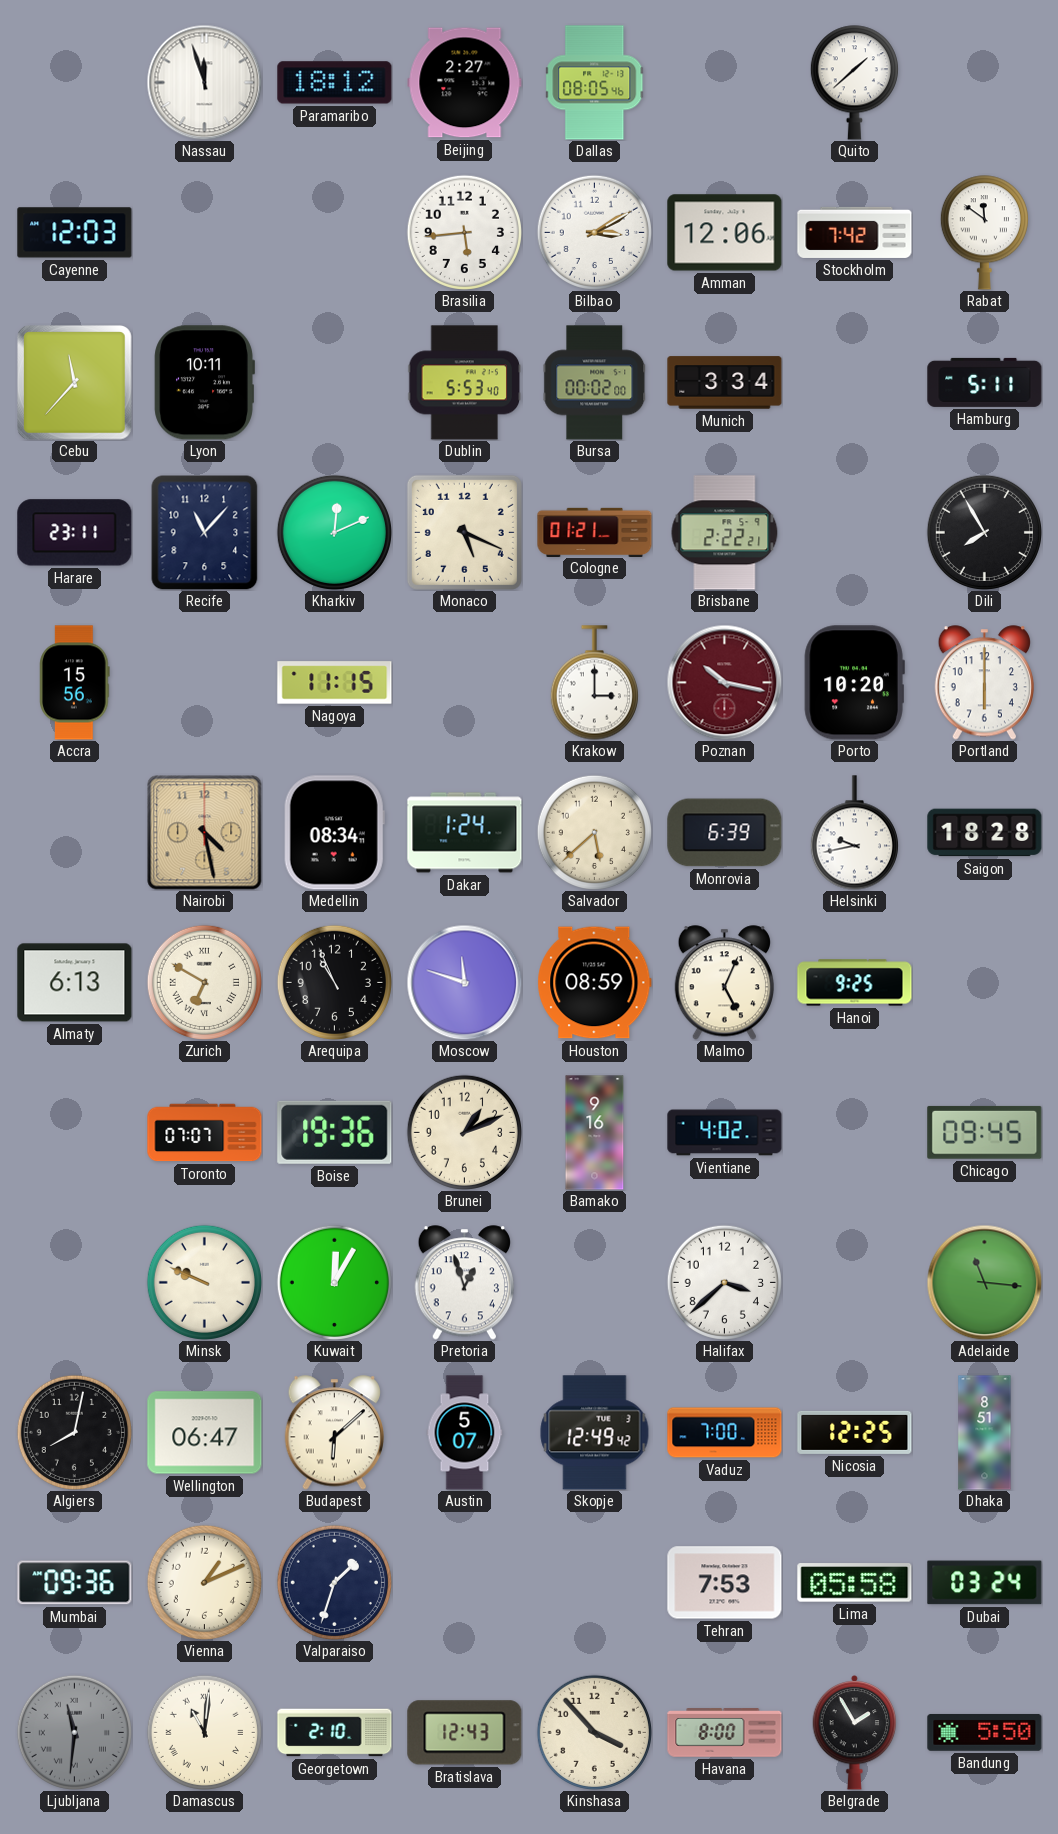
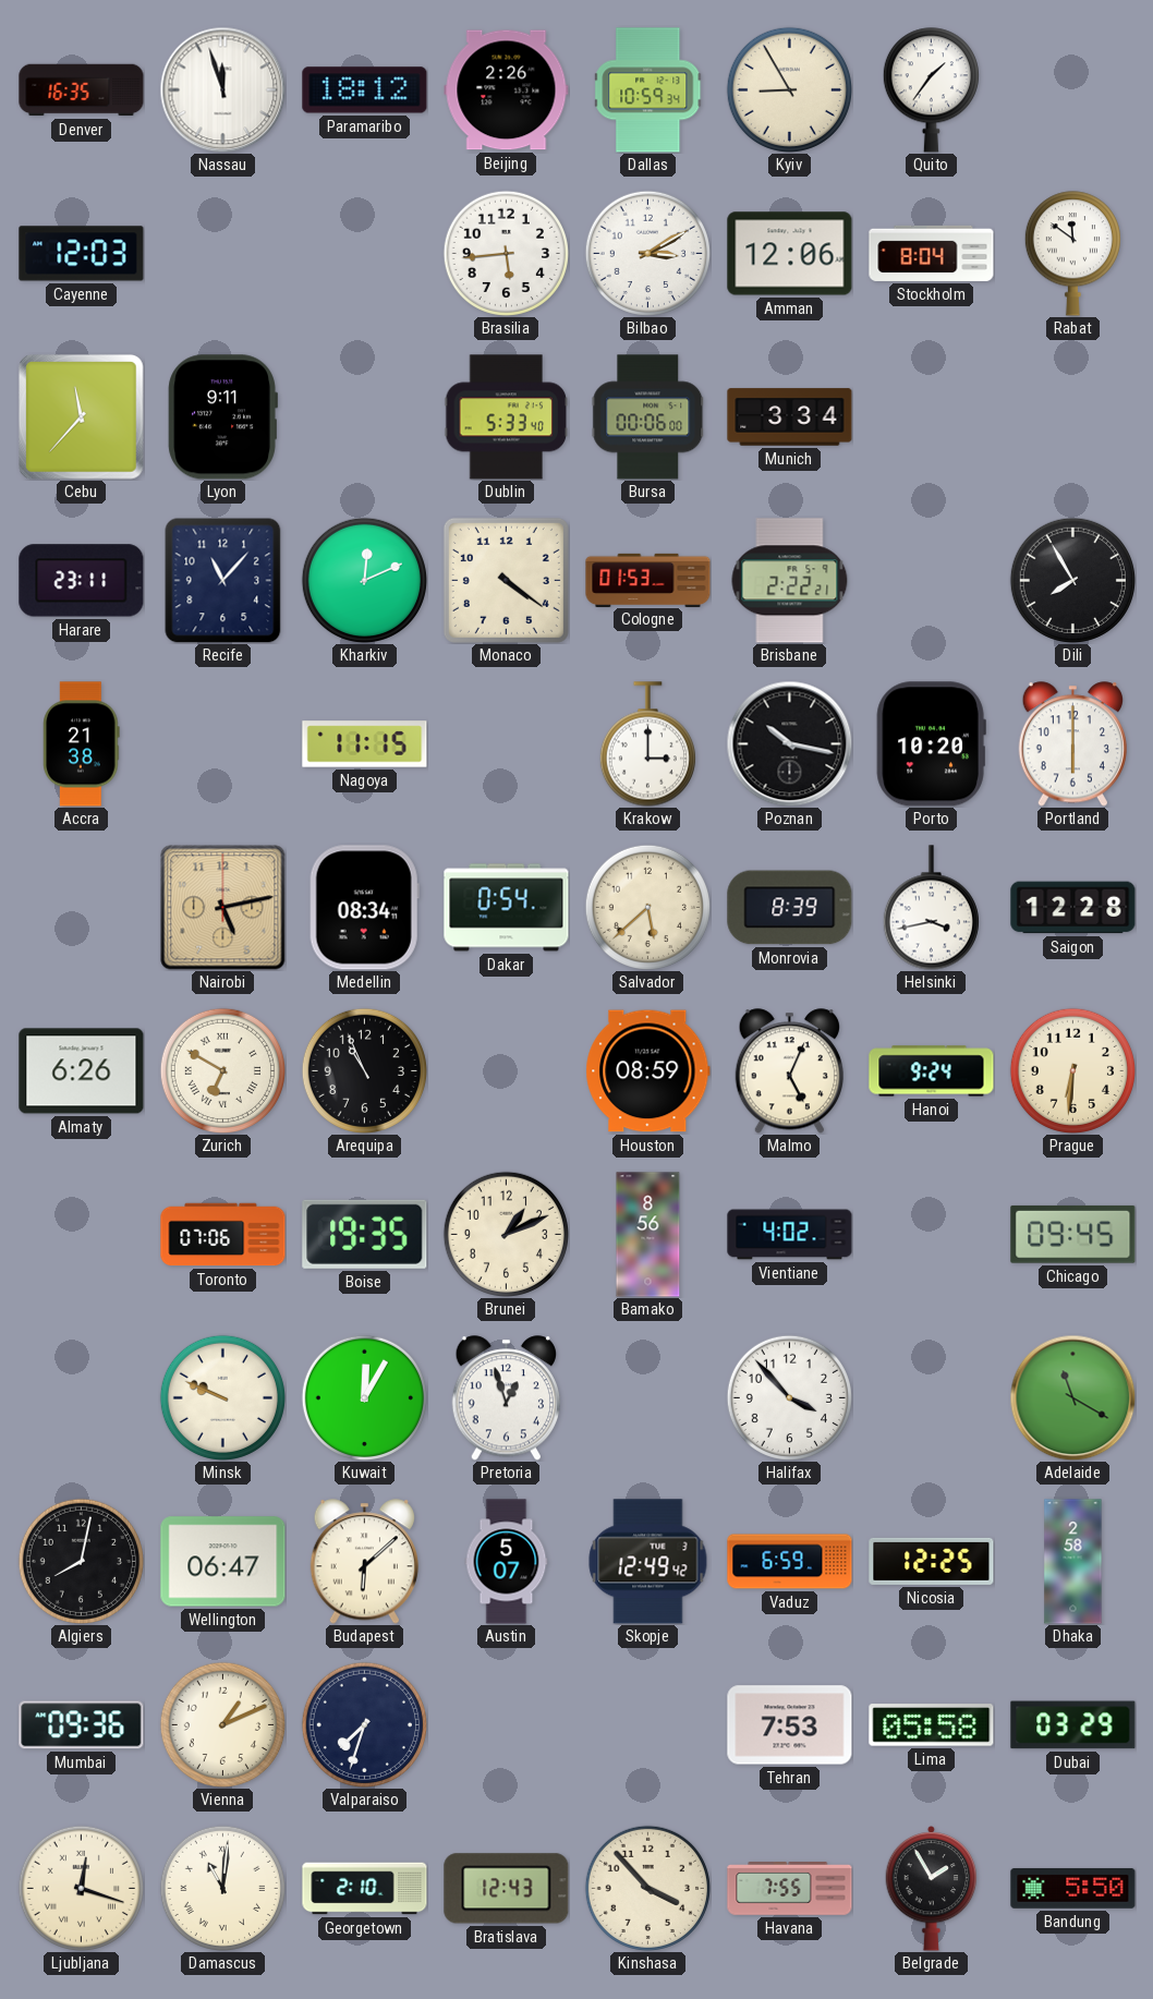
Denver: none -> 16:35
Beijing: 2:27 -> 2:26
Dallas: 08:05 -> 10:59
Kyiv: none -> 8:55
Quito: 1:38 -> 1:36
Stockholm: 7:42 -> 8:04
Lyon: 10:11 -> 9:11
Dublin: 5:53 -> 5:33
Bursa: 00:02 -> 00:06
Hamburg: 5:11 -> none
Monaco: 5:19 -> 4:21
Cologne: 01:21 -> 01:53
Accra: 15:56 -> 21:38
Poznan dial: burgundy -> black
Nairobi: 4:28 -> 5:13
Dakar: 1:24 -> 0:54
Monrovia: 6:39 -> 8:39
Helsinki: 9:43 -> 3:43
Saigon: 18:28 -> 12:28
Almaty: 6:13 -> 6:26
Moscow: 11:48 -> none
Hanoi: 9:25 -> 9:24
Prague: none -> 6:31
Toronto: 07:07 -> 07:06
Boise: 19:36 -> 19:35
Bamako: 9:16 -> 8:56
Halifax: 3:38 -> 3:53
Adelaide: 11:16 -> 11:20
Vaduz: 7:00 -> 6:59
Dhaka: 8:51 -> 2:58
Valparaiso: 1:33 -> 7:33
Dubai: 03:24 -> 03:29
Ljubljana: 11:31 -> 12:18
Ljubljana dial: grey -> cream
Havana: 8:00 -> 7:55
